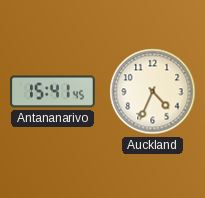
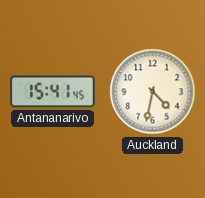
Auckland: 4:34 -> 4:32
